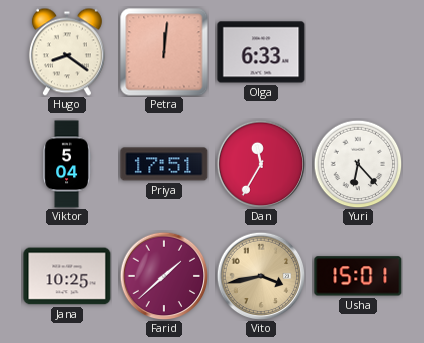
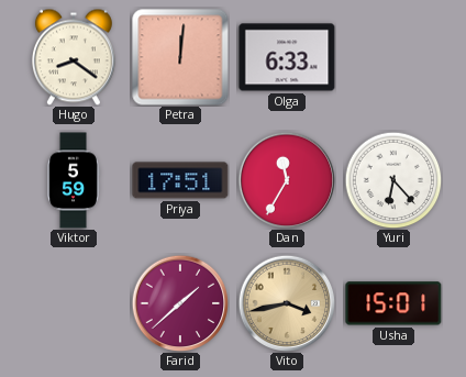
Viktor: 5:04 -> 5:59
Jana: 10:25 -> none
